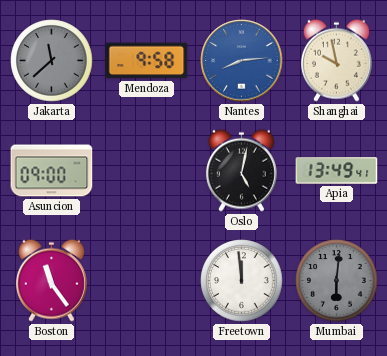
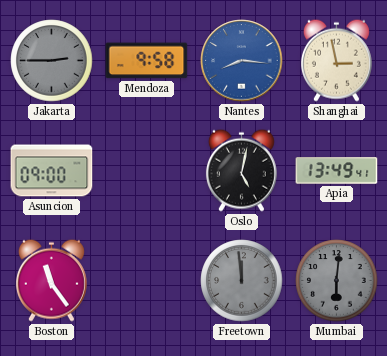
Jakarta: 11:38 -> 2:45
Nantes: 8:14 -> 8:16
Shanghai: 9:58 -> 2:58
Freetown dial: white -> grey
